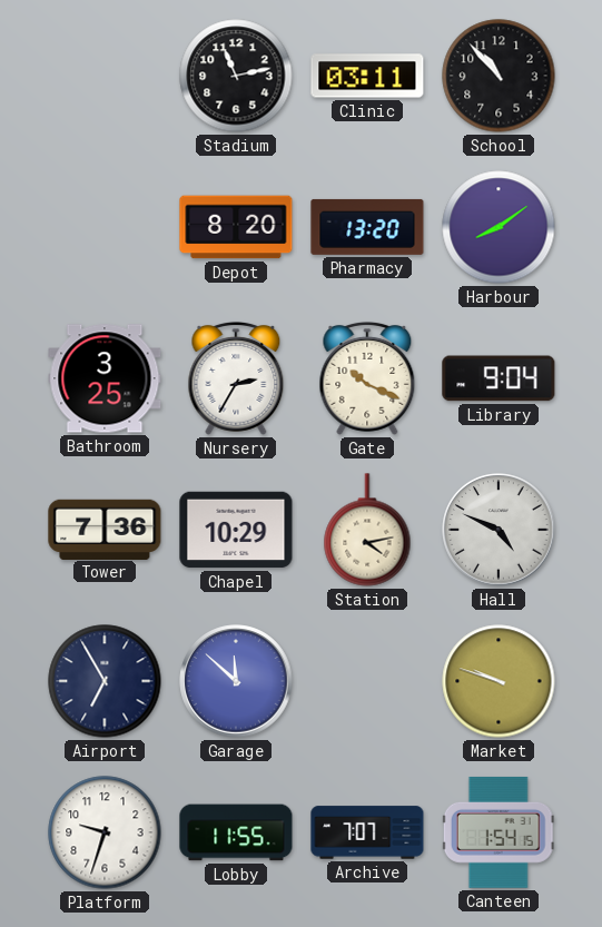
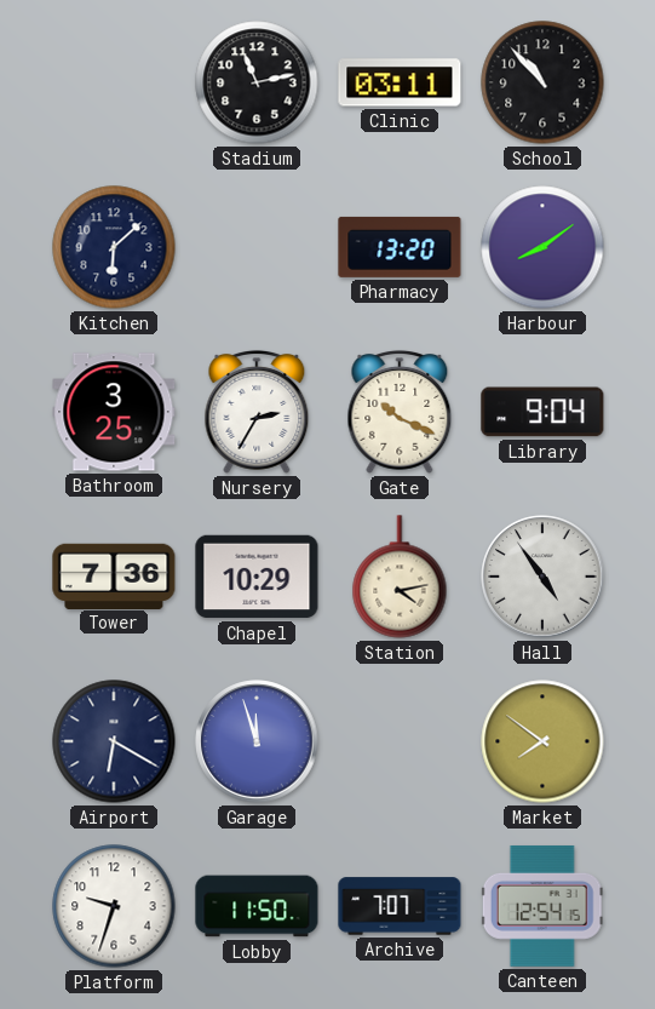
Kitchen: none -> 6:08
Depot: 8:20 -> none
Hall: 4:49 -> 4:54
Airport: 6:55 -> 6:20
Garage: 11:52 -> 11:57
Market: 9:48 -> 7:51
Lobby: 11:55 -> 11:50
Canteen: 1:54 -> 12:54
